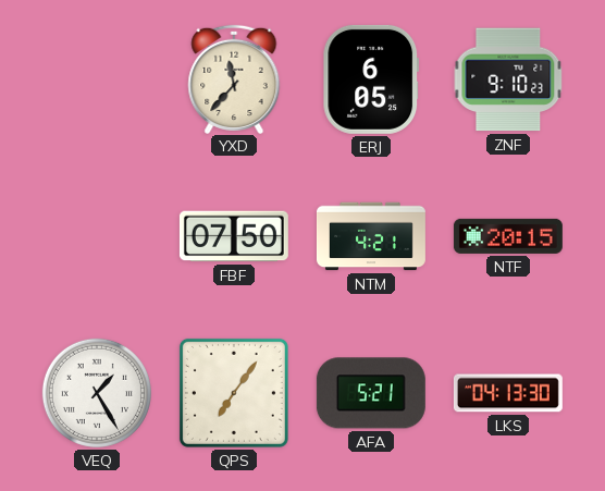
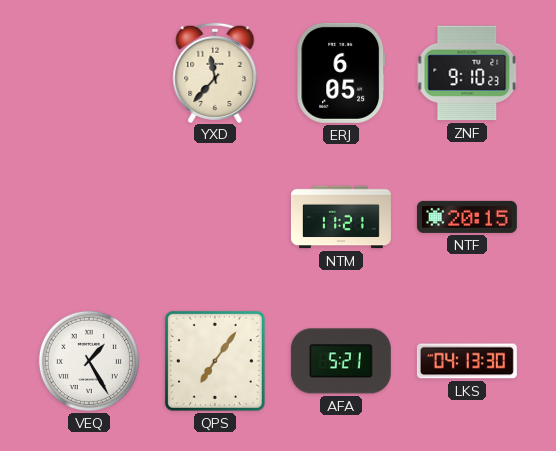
FBF: 07:50 -> none
NTM: 4:21 -> 11:21
